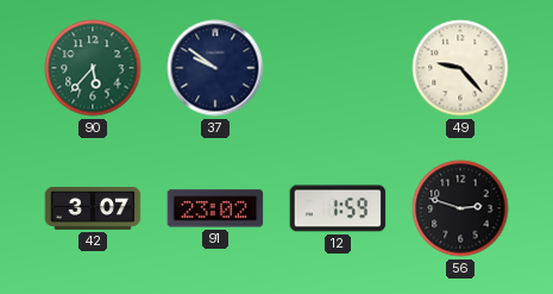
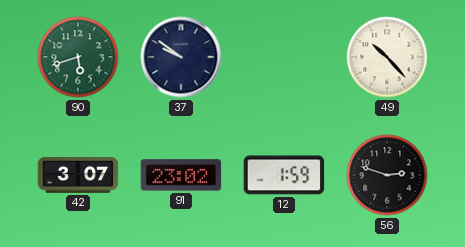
90: 5:37 -> 5:42
49: 9:23 -> 10:23
